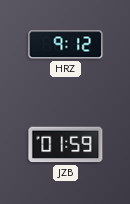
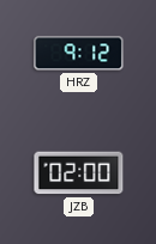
JZB: 01:59 -> 02:00
